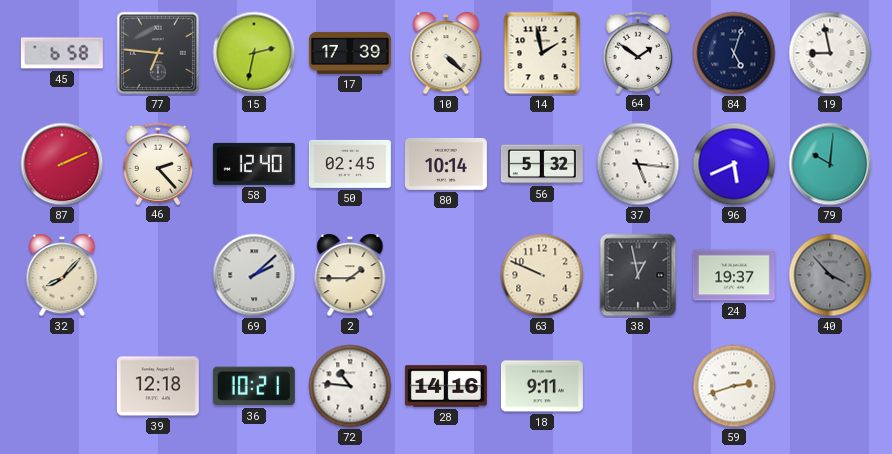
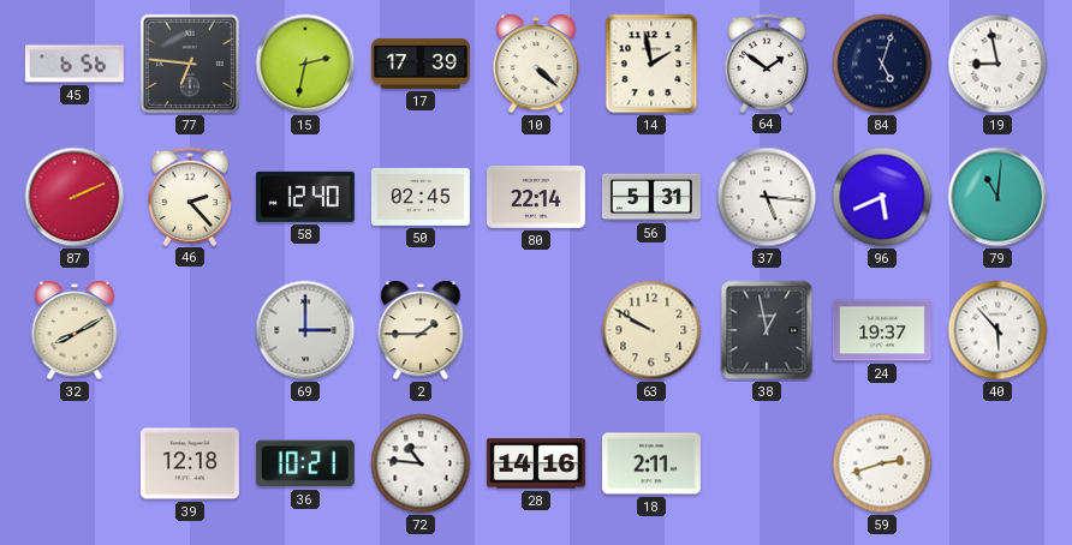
45: 6:58 -> 6:56
80: 10:14 -> 22:14
56: 5:32 -> 5:31
79: 10:01 -> 11:01
32: 8:07 -> 8:10
69: 2:08 -> 3:00
63: 9:49 -> 9:50
40: 3:53 -> 5:53
40 dial: grey -> white
18: 9:11 -> 2:11
